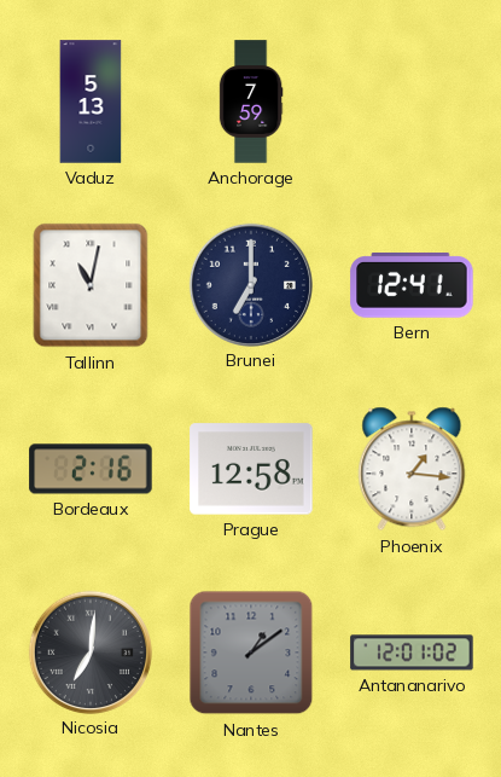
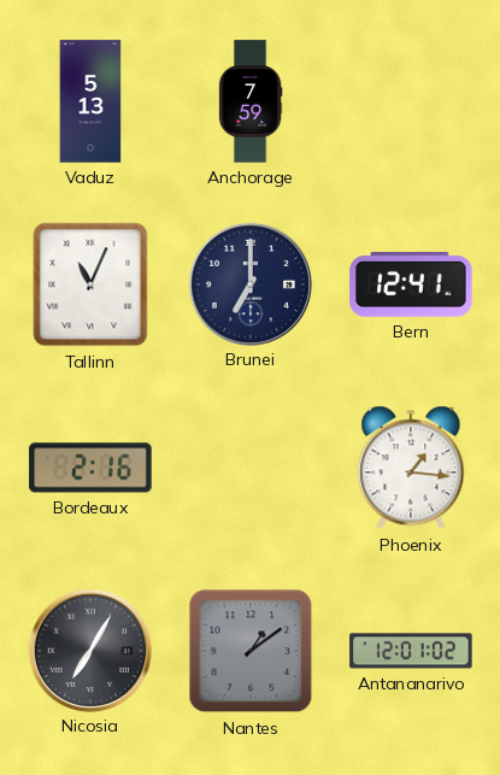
Tallinn: 11:02 -> 11:04
Prague: 12:58 -> none
Nicosia: 7:01 -> 7:05
